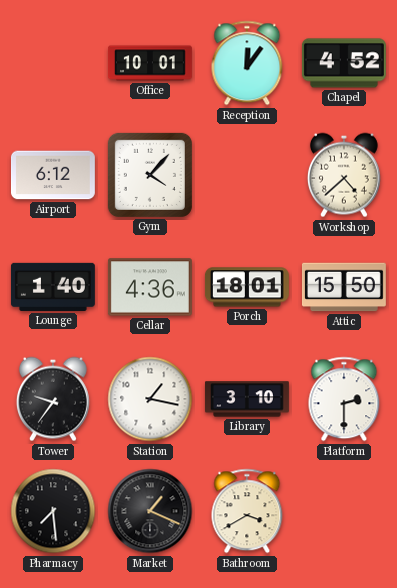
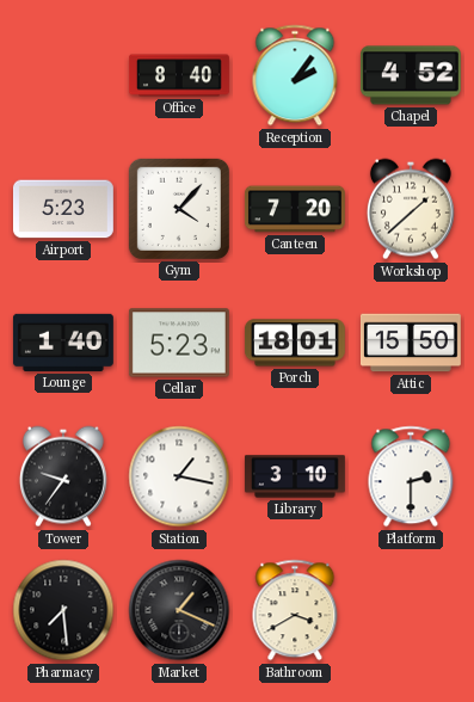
Office: 10:01 -> 8:40
Reception: 12:06 -> 2:06
Airport: 6:12 -> 5:23
Canteen: none -> 7:20
Workshop: 4:38 -> 1:38
Cellar: 4:36 -> 5:23
